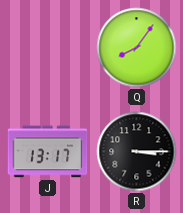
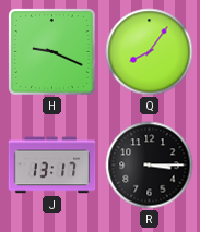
H: none -> 9:19
